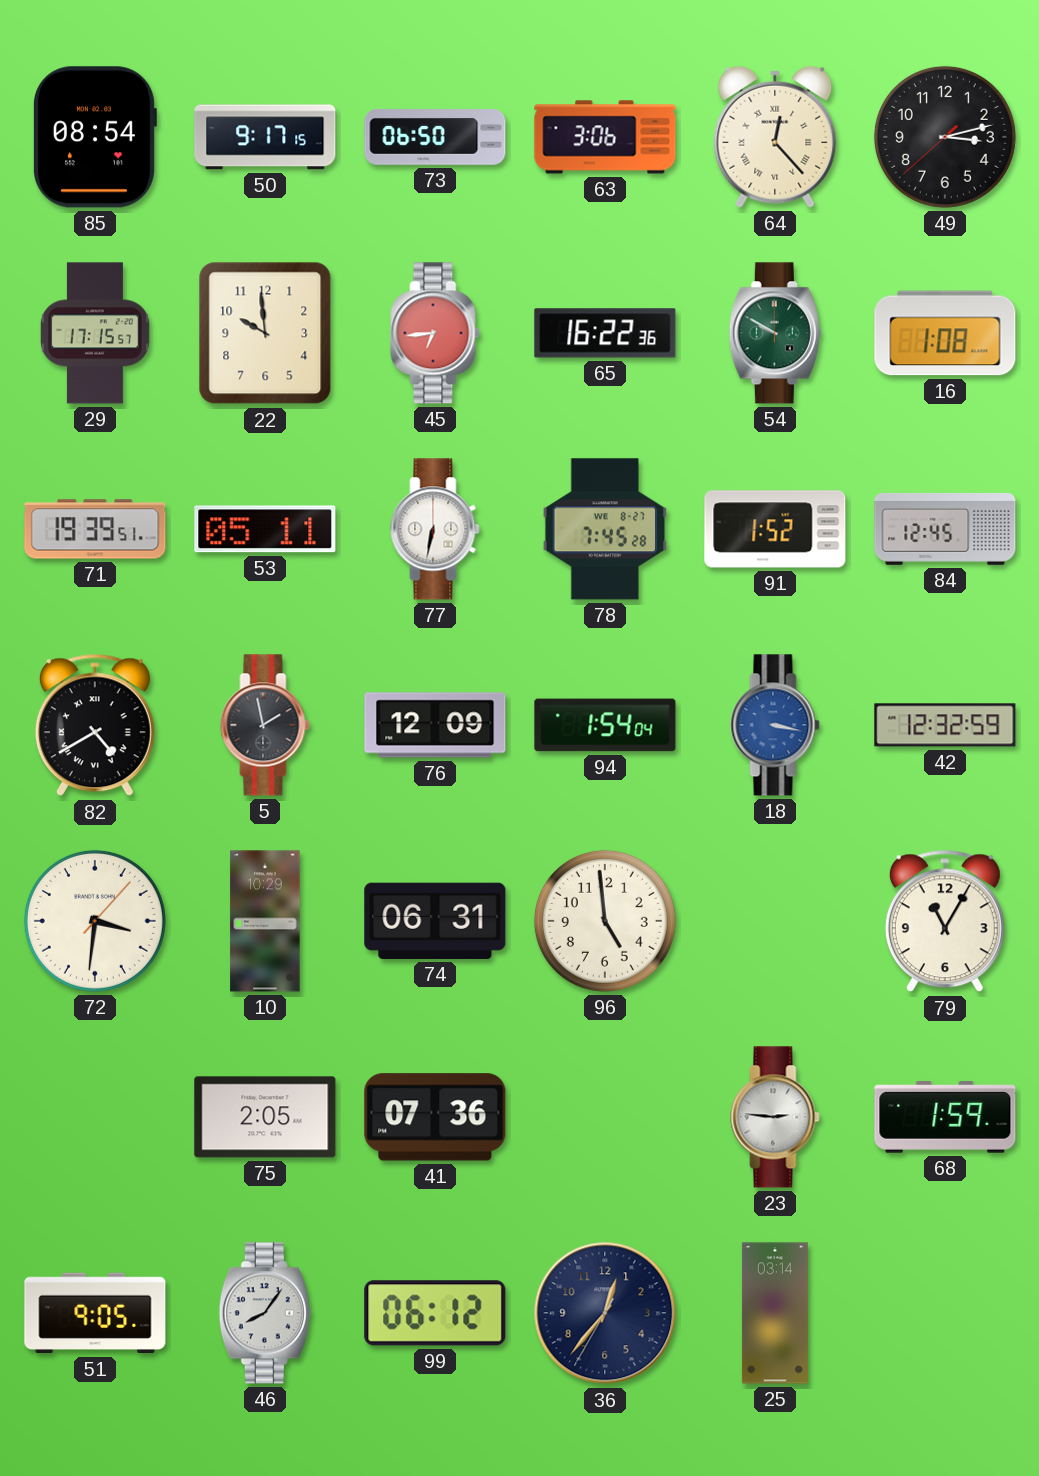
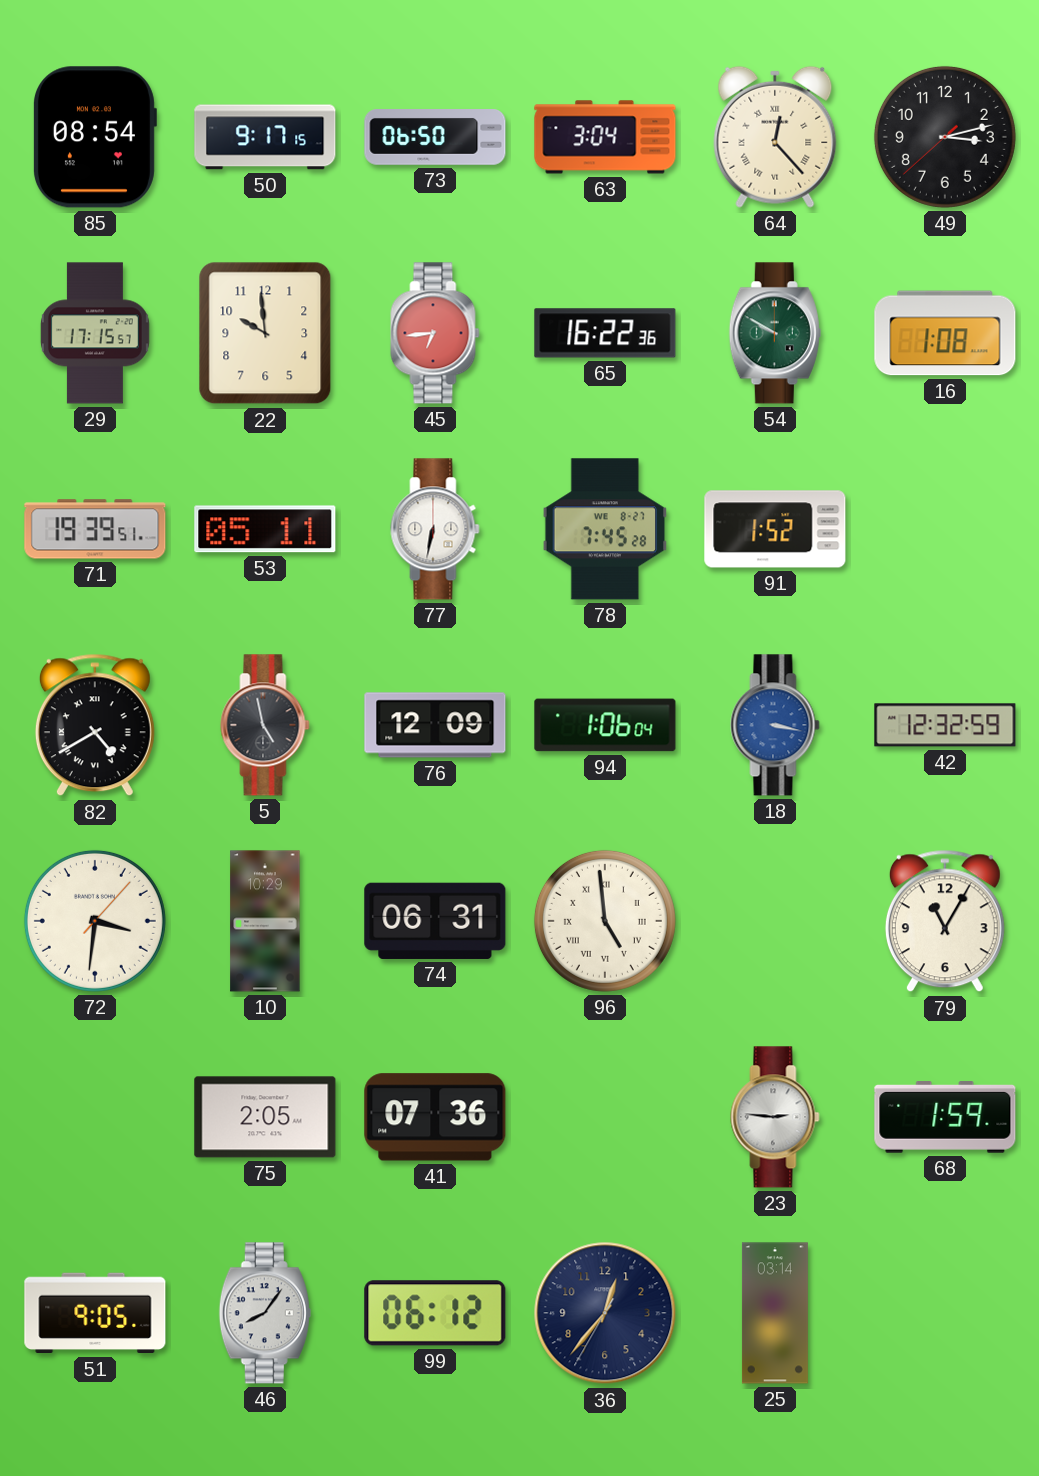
63: 3:06 -> 3:04
84: 12:45 -> none
5: 1:58 -> 4:58
94: 1:54 -> 1:06
96 numerals: Arabic -> Roman
